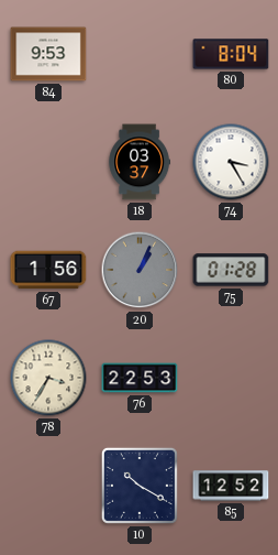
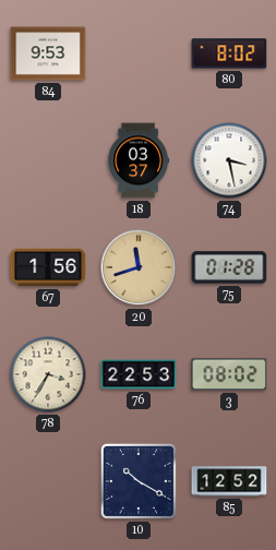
80: 8:04 -> 8:02
74: 3:25 -> 3:28
20: 1:04 -> 11:42
20 dial: grey -> champagne
3: none -> 08:02
